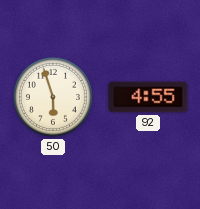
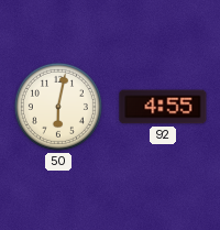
50: 5:57 -> 6:02
